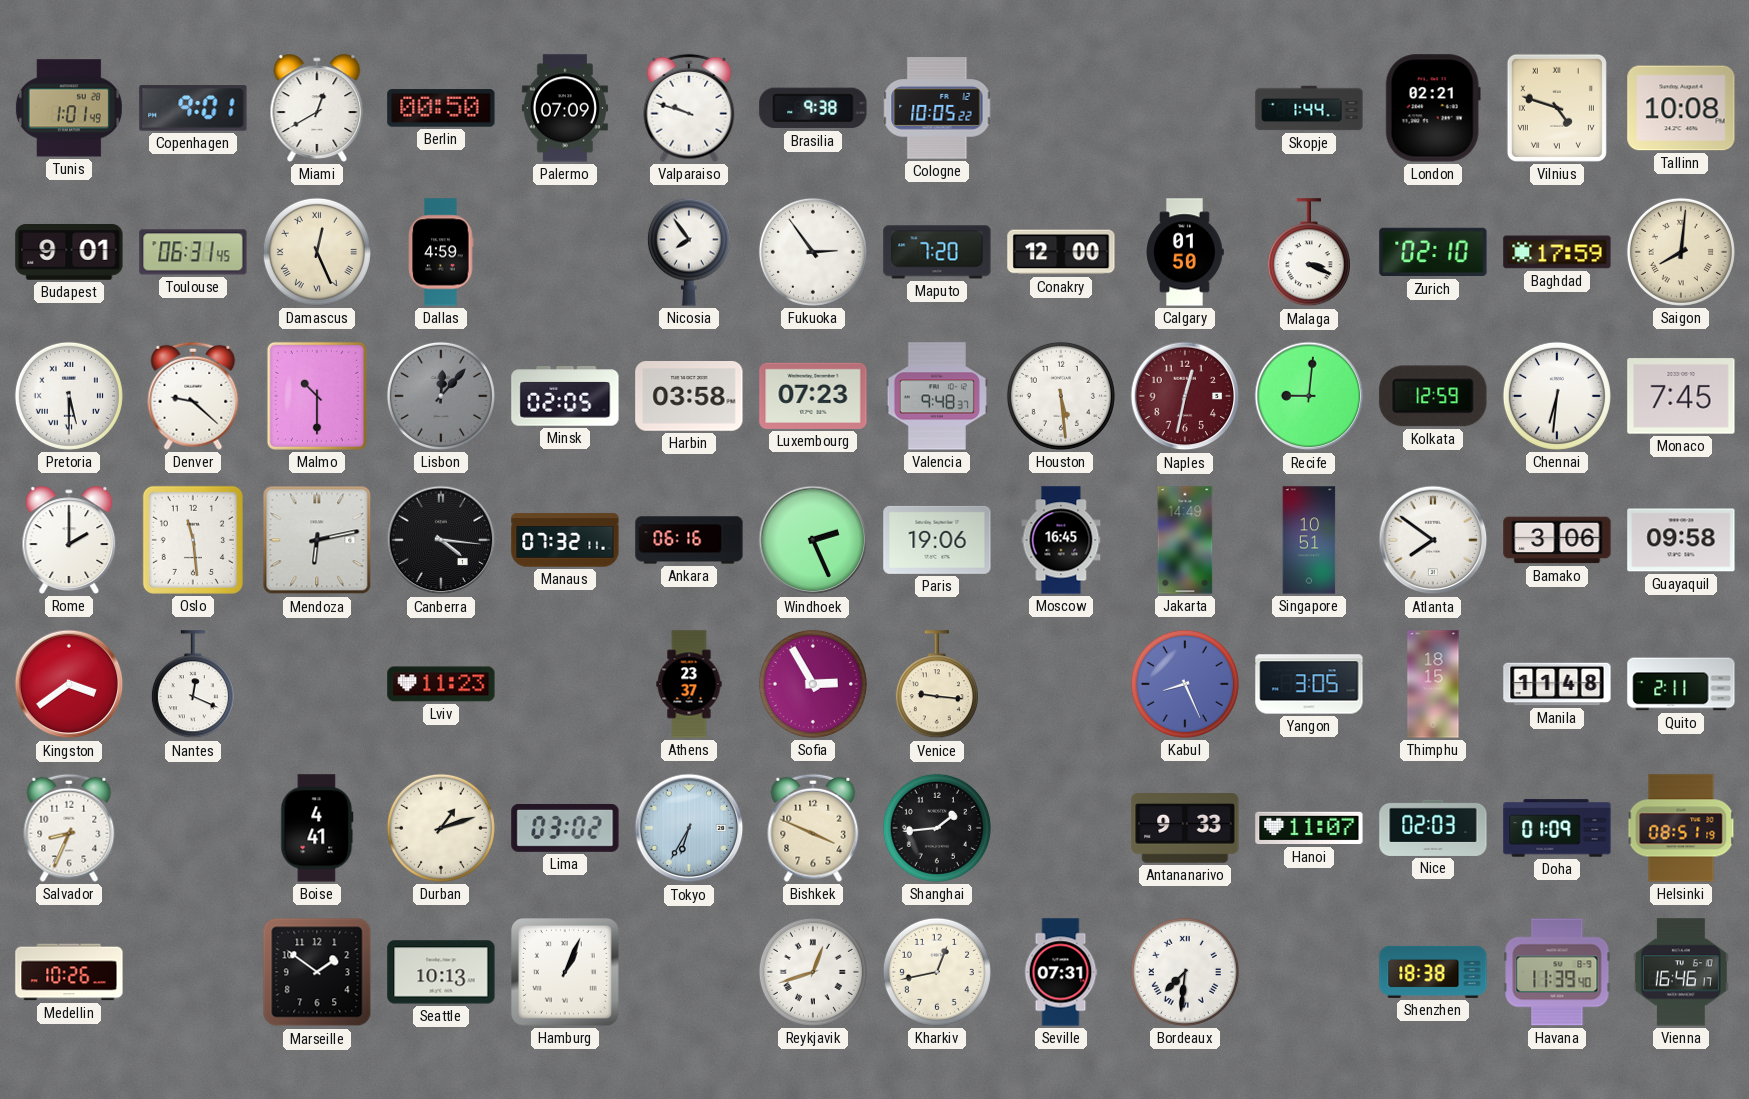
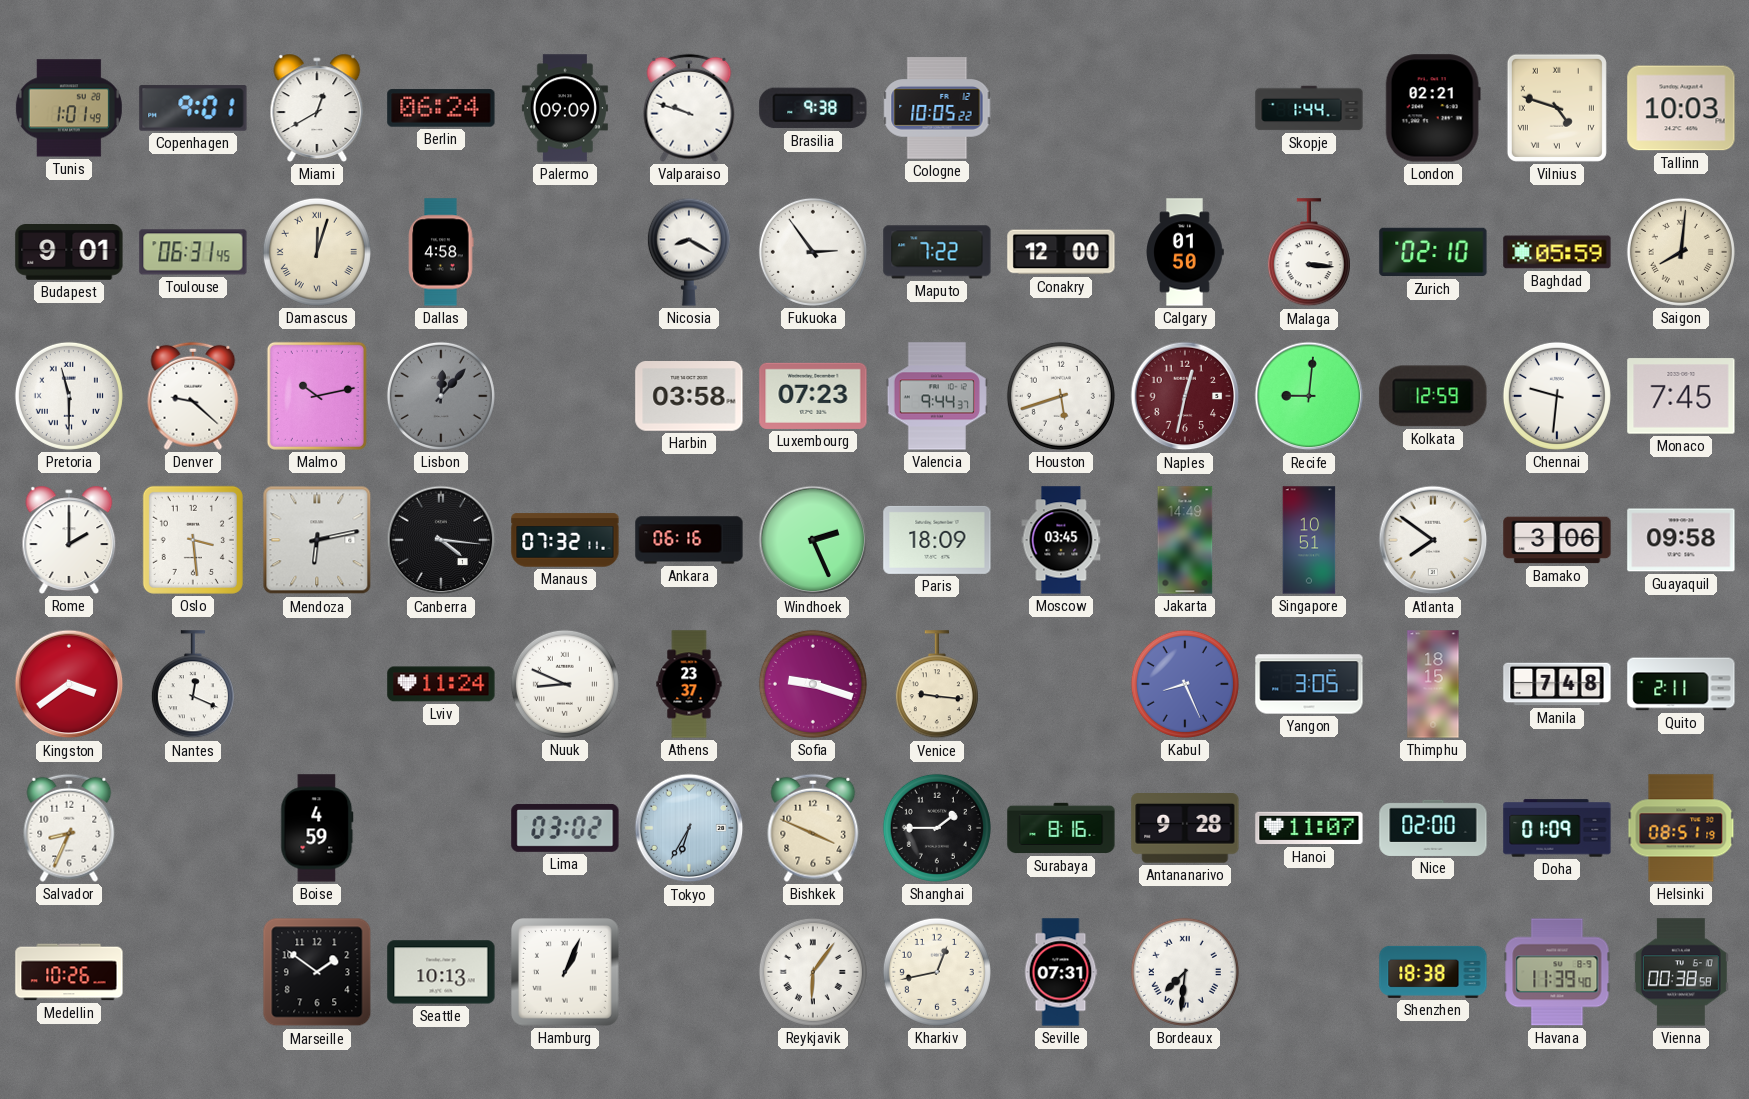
Berlin: 00:50 -> 06:24
Palermo: 07:09 -> 09:09
Tallinn: 10:08 -> 10:03
Damascus: 12:26 -> 12:03
Dallas: 4:59 -> 4:58
Nicosia: 7:54 -> 8:20
Maputo: 7:20 -> 7:22
Malaga: 3:19 -> 3:16
Baghdad: 17:59 -> 05:59
Pretoria: 5:30 -> 11:30
Malmo: 10:30 -> 10:13
Minsk: 02:05 -> none
Valencia: 9:48 -> 9:44
Houston: 5:29 -> 5:42
Chennai: 6:31 -> 9:31
Oslo: 11:29 -> 3:29
Paris: 19:06 -> 18:09
Moscow: 16:45 -> 03:45
Lviv: 11:23 -> 11:24
Nuuk: none -> 8:49
Sofia: 2:55 -> 9:18
Manila: 11:48 -> 7:48
Boise: 4:41 -> 4:59
Durban: 1:12 -> none
Shanghai: 1:44 -> 1:45
Surabaya: none -> 8:16
Antananarivo: 9:33 -> 9:28
Nice: 02:03 -> 02:00
Reykjavik: 12:42 -> 6:06
Vienna: 16:46 -> 00:38
